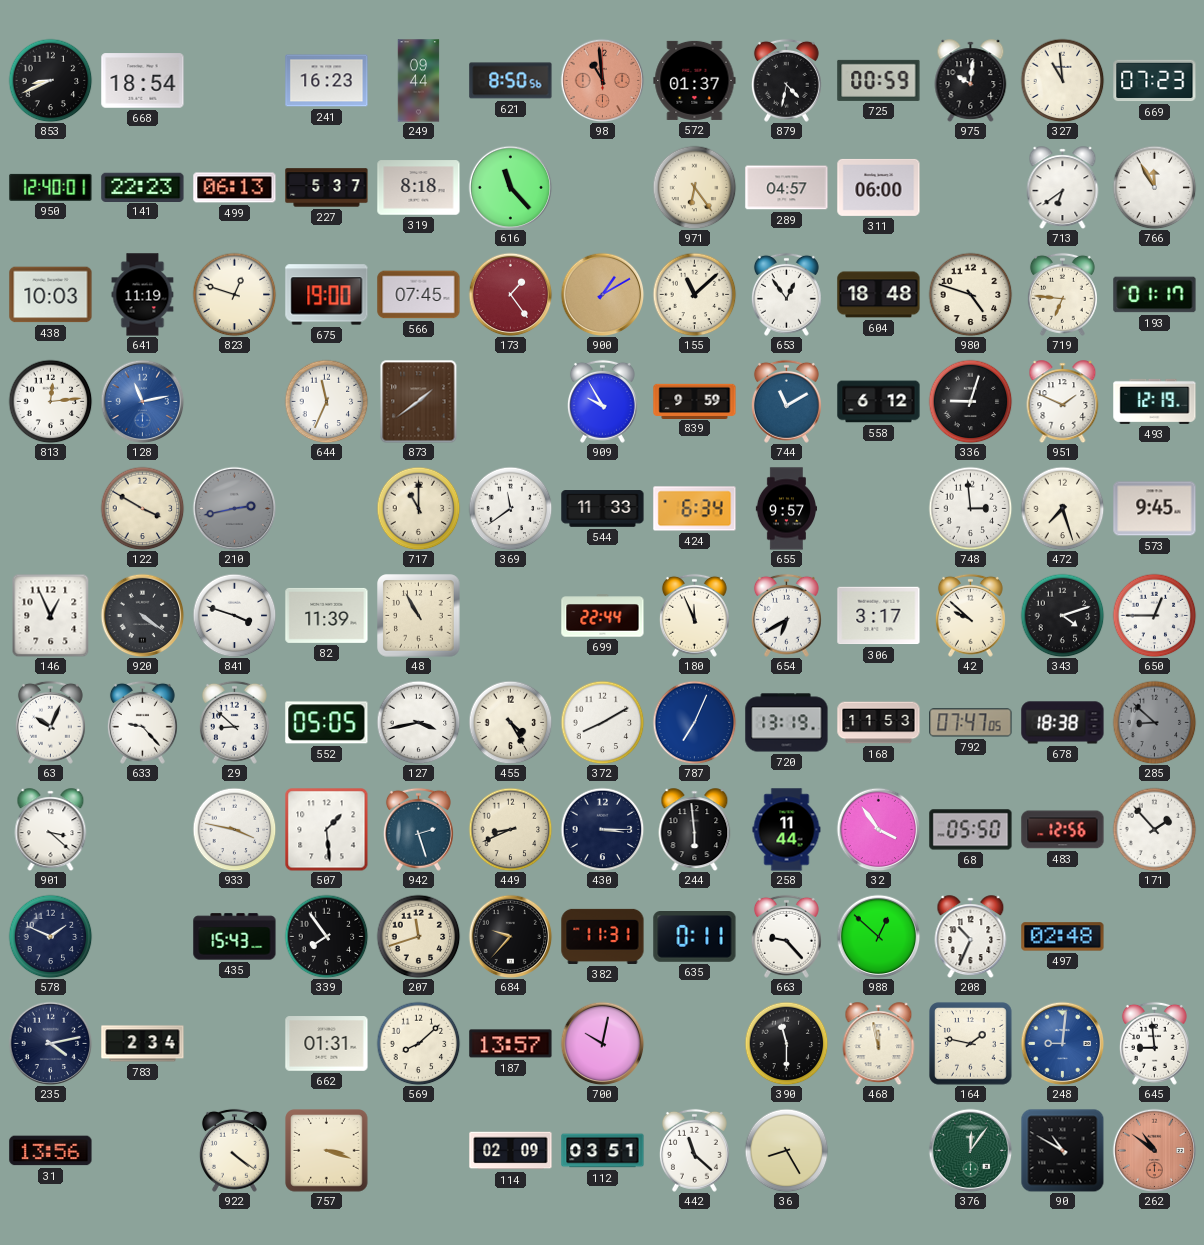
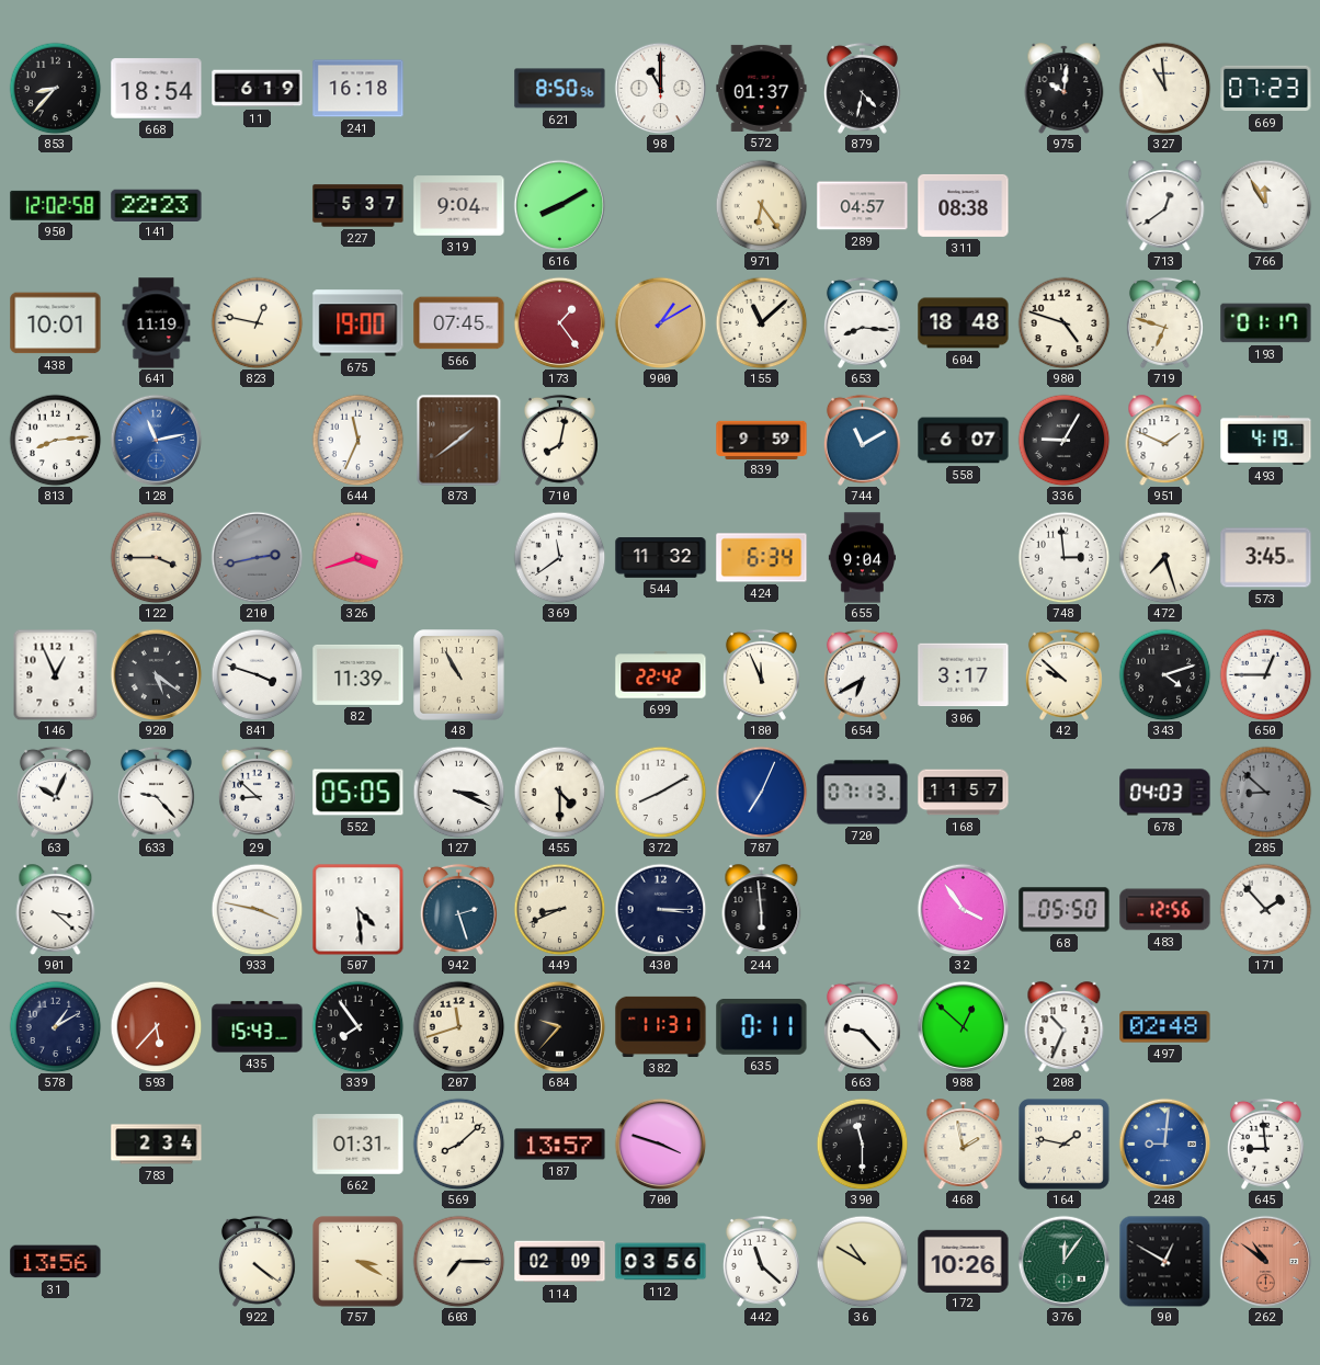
853: 8:41 -> 8:37
11: none -> 6:19
241: 16:23 -> 16:18
249: 09:44 -> none
98: 10:59 -> 11:00
98 dial: salmon -> white
725: 00:59 -> none
950: 12:40 -> 12:02
499: 06:13 -> none
319: 8:18 -> 9:04
616: 11:23 -> 8:10
311: 06:00 -> 08:38
713: 6:39 -> 12:39
438: 10:03 -> 10:01
823: 12:48 -> 12:47
653: 12:54 -> 8:16
719: 6:46 -> 6:48
813: 12:14 -> 8:14
710: none -> 8:02
909: 9:55 -> none
558: 6:12 -> 6:07
336: 9:03 -> 9:05
493: 12:19 -> 4:19
122: 3:50 -> 3:45
326: none -> 3:42
717: 11:00 -> none
544: 11:33 -> 11:32
655: 9:57 -> 9:04
573: 9:45 -> 3:45
920: 4:21 -> 5:21
699: 22:44 -> 22:42
127: 3:43 -> 3:19
455: 4:25 -> 4:30
720: 13:19 -> 07:13
168: 11:53 -> 11:57
792: 07:47 -> none
678: 18:38 -> 04:03
507: 1:29 -> 4:29
258: 11:44 -> none
578: 1:49 -> 1:10
593: none -> 5:37
235: 4:13 -> none
700: 10:02 -> 3:48
468: 11:58 -> 1:58
757: 3:18 -> 3:20
603: none -> 7:15
112: 03:51 -> 03:56
36: 8:25 -> 10:50
172: none -> 10:26
90: 10:50 -> 12:50
